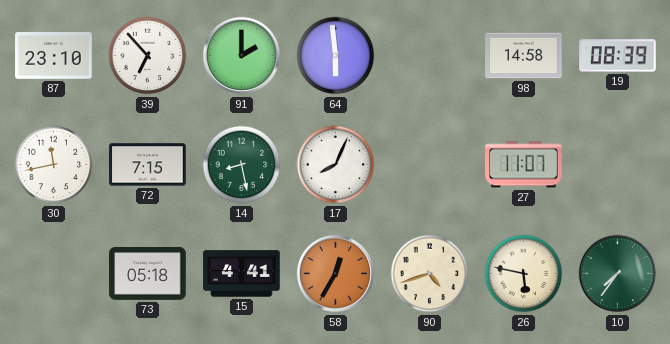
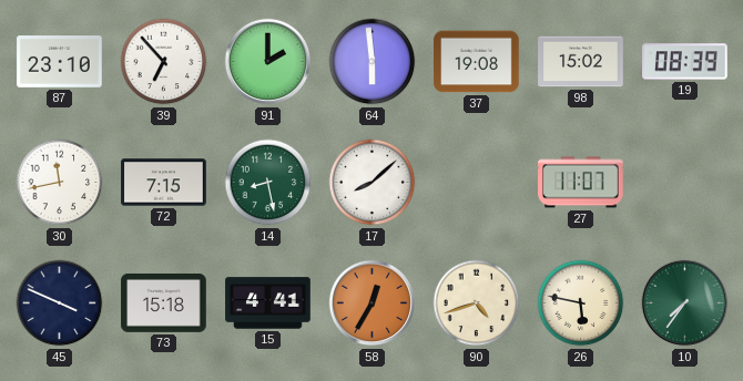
37: none -> 19:08
98: 14:58 -> 15:02
17: 8:04 -> 8:08
45: none -> 3:49
73: 05:18 -> 15:18
